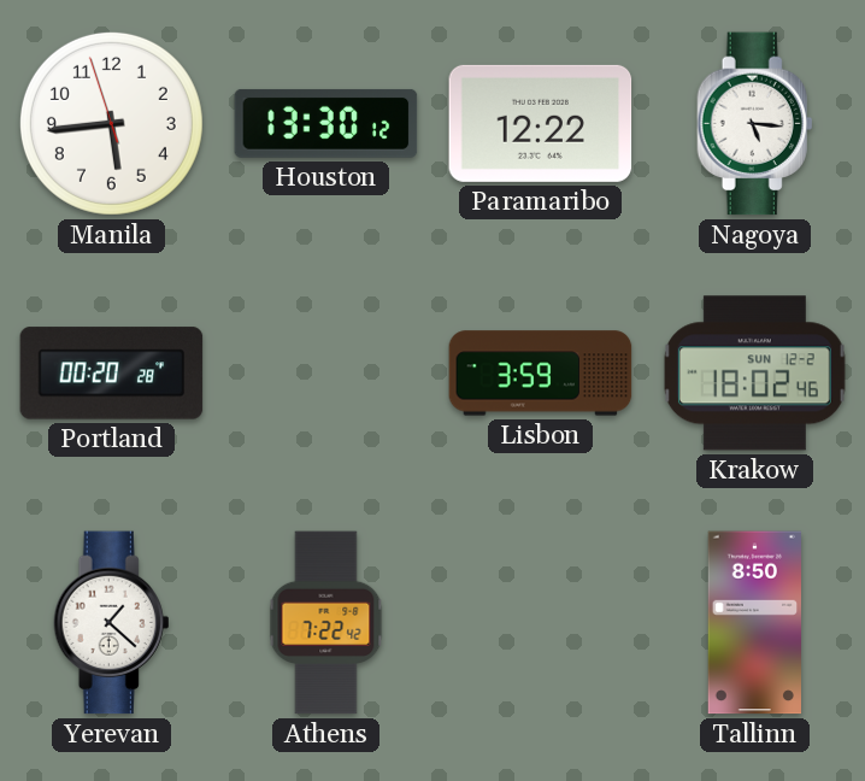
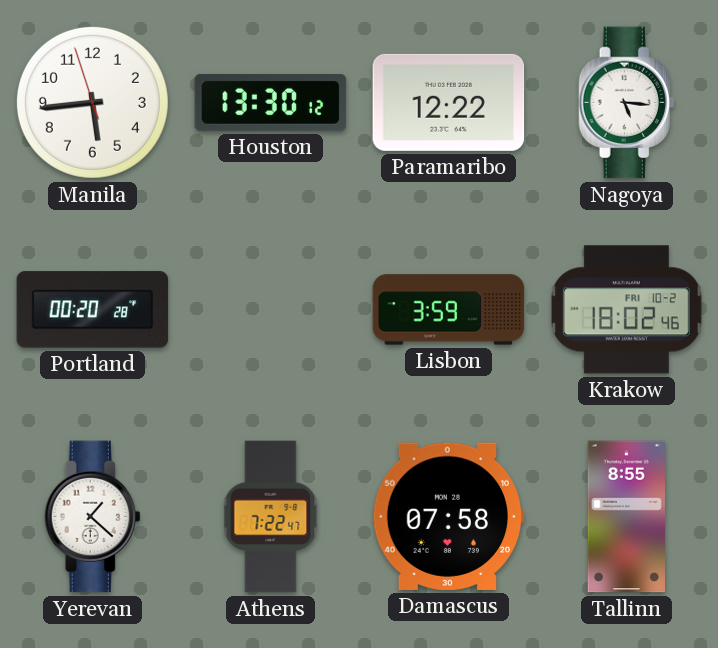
Krakow date: SUN 12-2 -> FRI 10-2
Athens: 7:22:42 -> 7:22:47
Damascus: none -> 07:58
Tallinn: 8:50 -> 8:55
